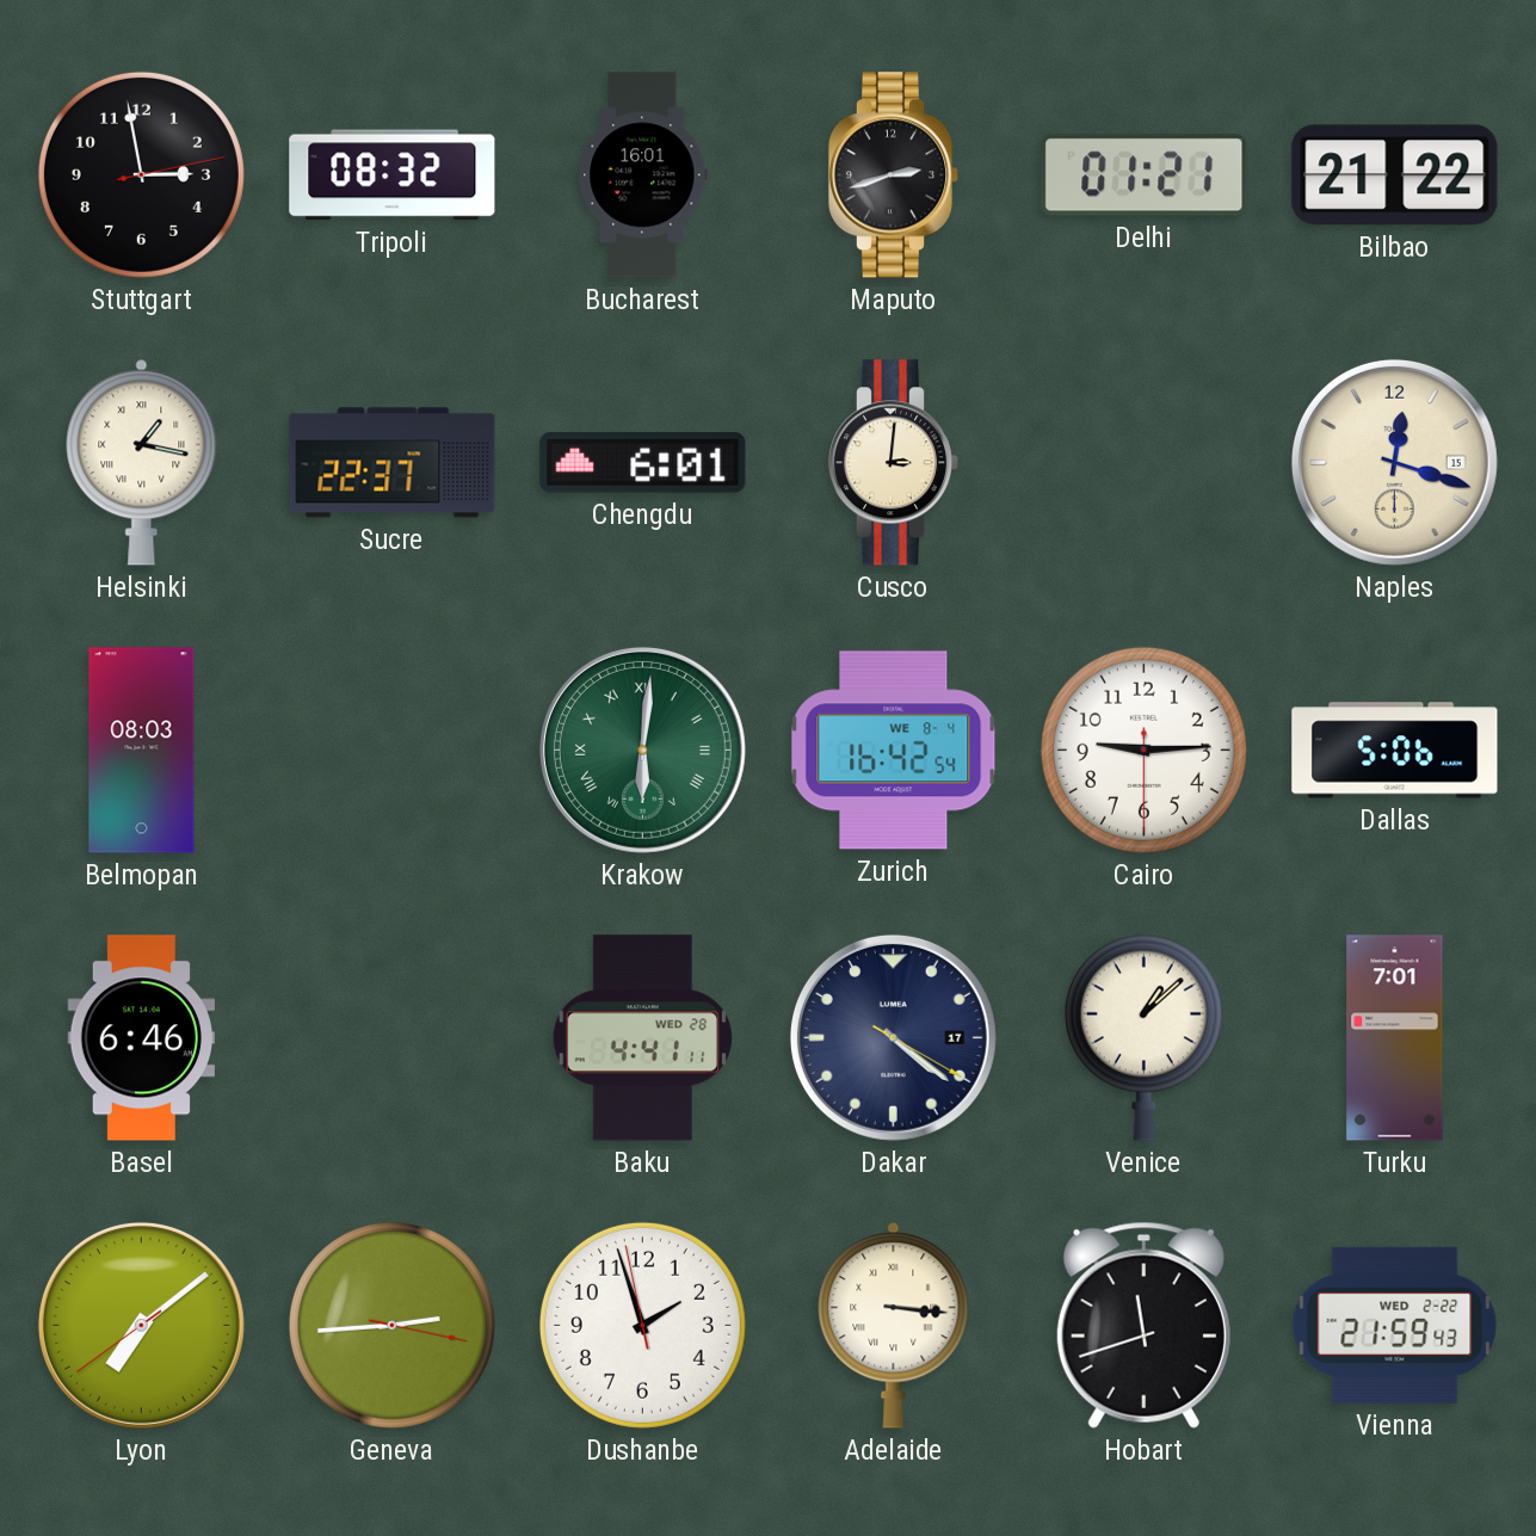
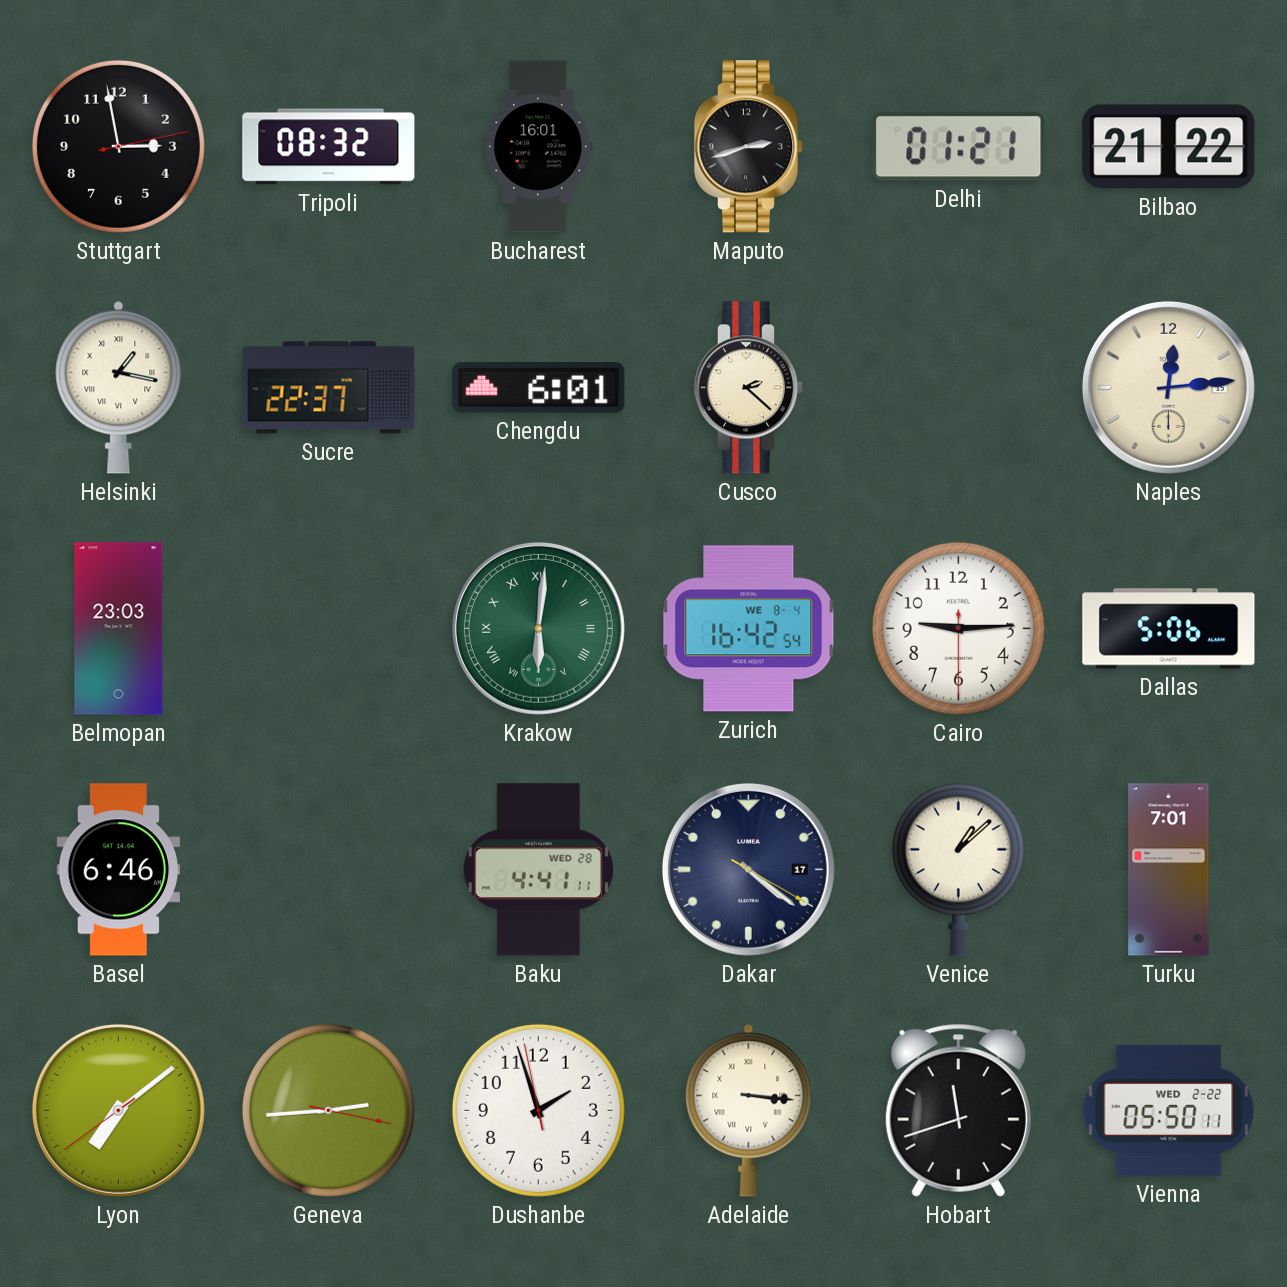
Cusco: 3:01 -> 2:22
Naples: 12:18 -> 12:14
Belmopan: 08:03 -> 23:03
Vienna: 21:59 -> 05:50
